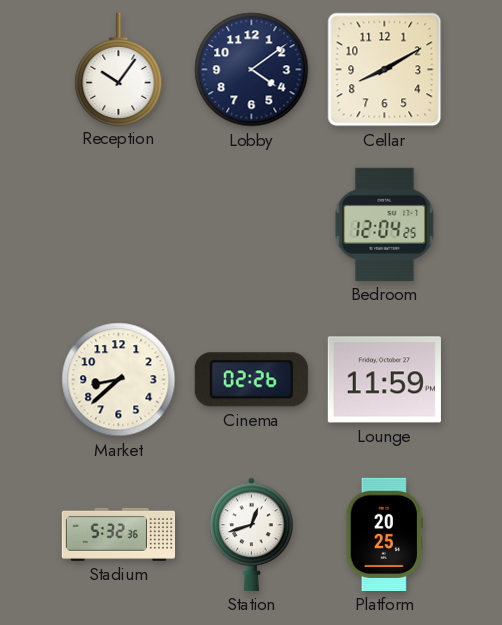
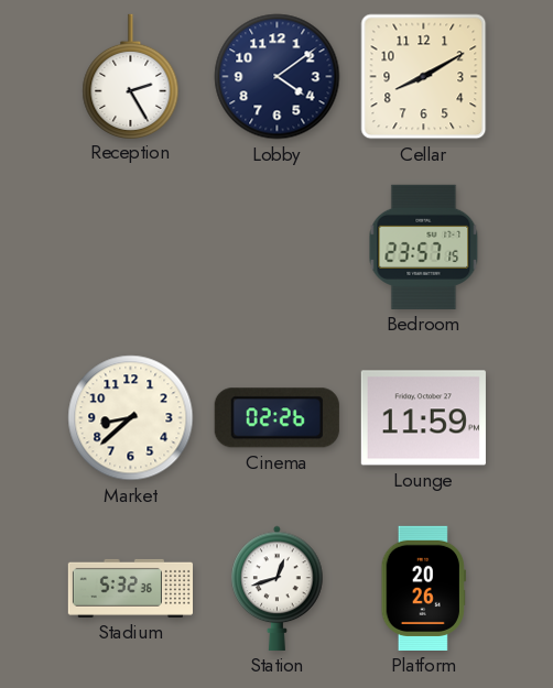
Reception: 10:06 -> 2:25
Bedroom: 12:04 -> 23:57
Platform: 20:25 -> 20:26
